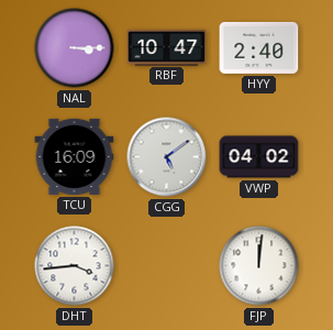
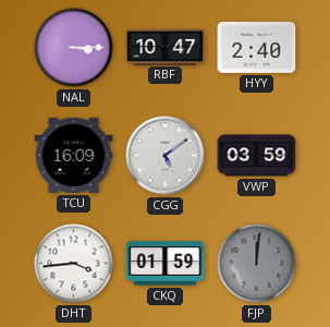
VWP: 04:02 -> 03:59
CKQ: none -> 01:59
FJP dial: white -> grey
